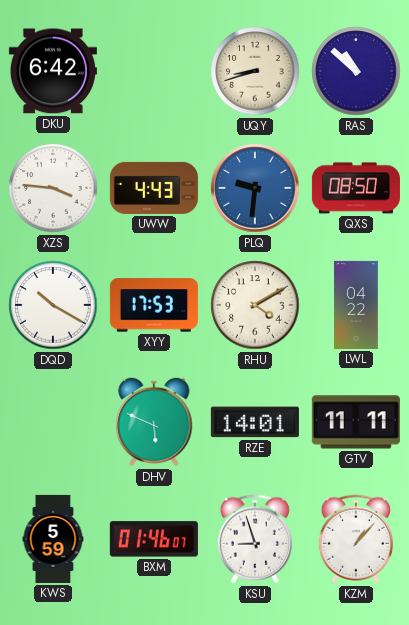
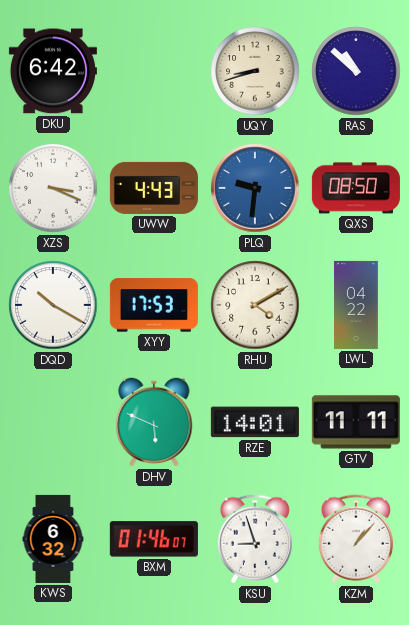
XZS: 3:46 -> 3:19
KWS: 5:59 -> 6:32
